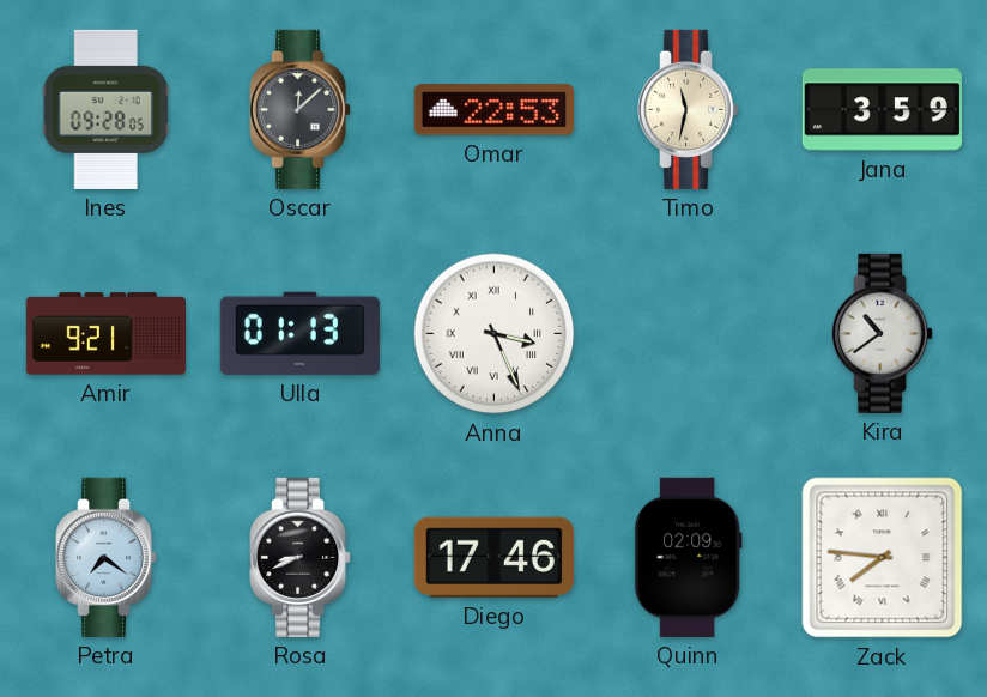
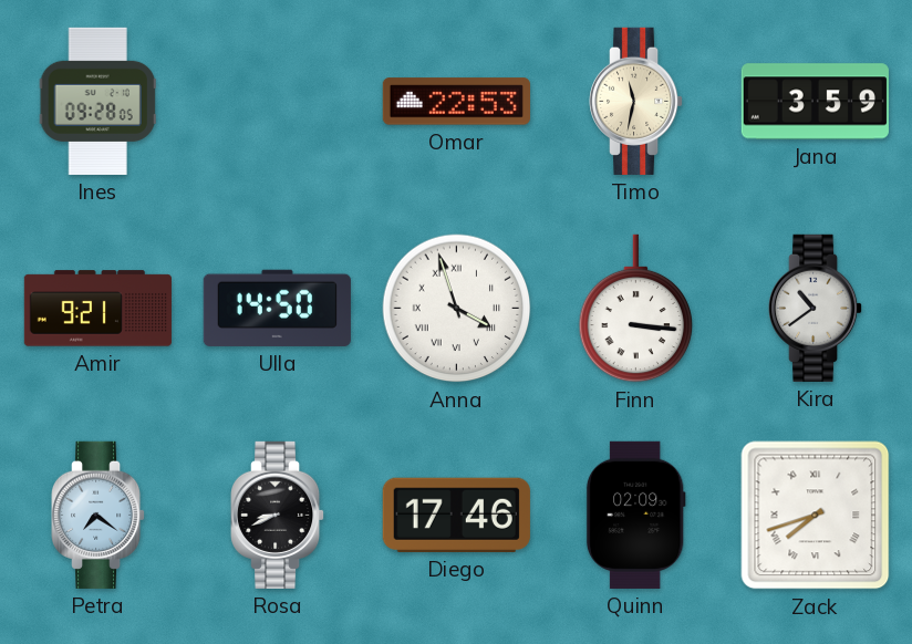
Oscar: 12:08 -> none
Ulla: 01:13 -> 14:50
Anna: 3:26 -> 3:57
Finn: none -> 3:16
Zack: 7:46 -> 7:42
